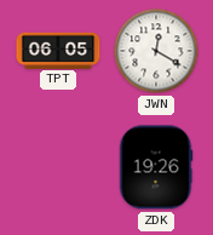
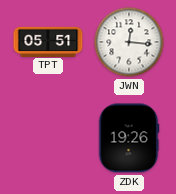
TPT: 06:05 -> 05:51
JWN: 12:20 -> 12:16
